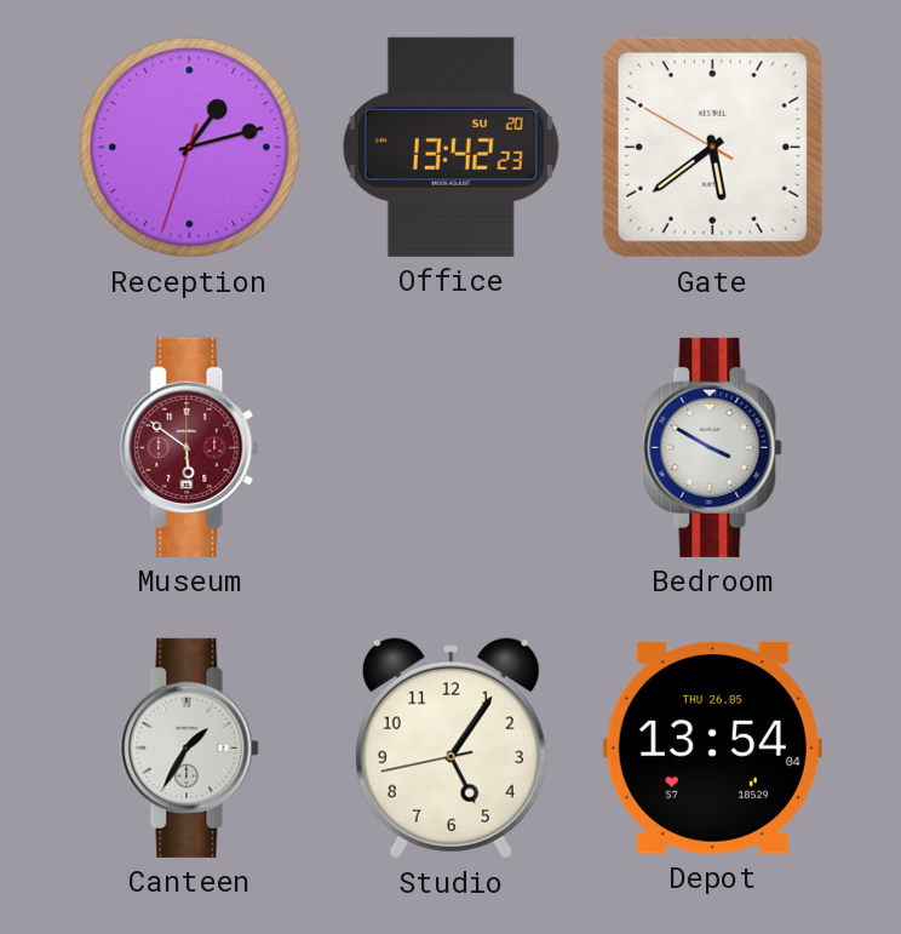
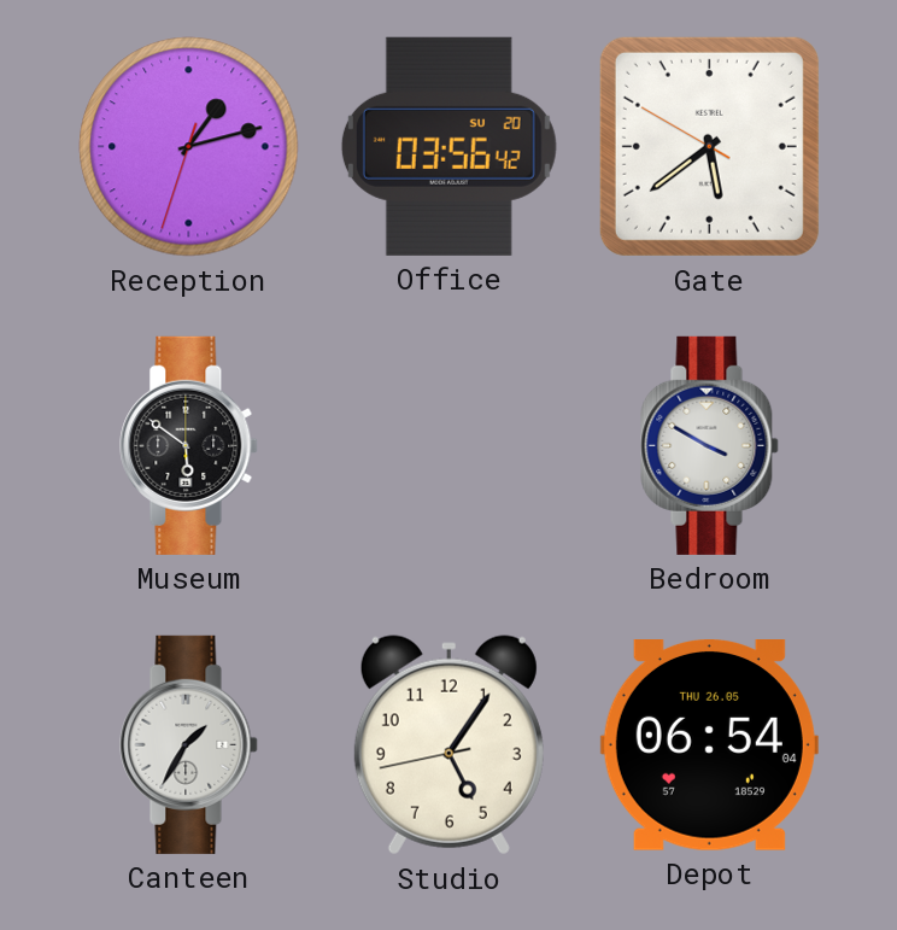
Office: 13:42 -> 03:56
Museum dial: burgundy -> black
Depot: 13:54 -> 06:54
